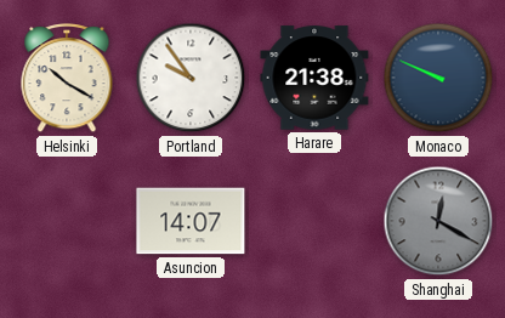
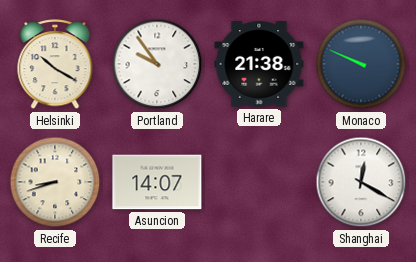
Recife: none -> 8:42
Shanghai dial: grey -> white
